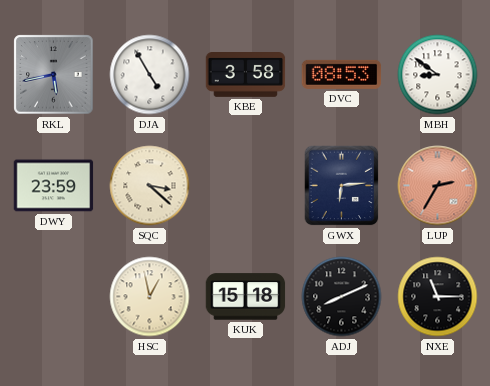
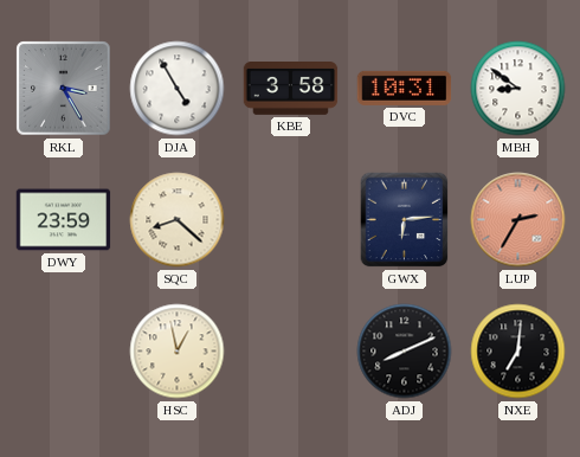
RKL: 5:43 -> 3:25
DVC: 08:53 -> 10:31
SQC: 3:22 -> 8:22
KUK: 15:18 -> none
NXE: 11:15 -> 7:01
